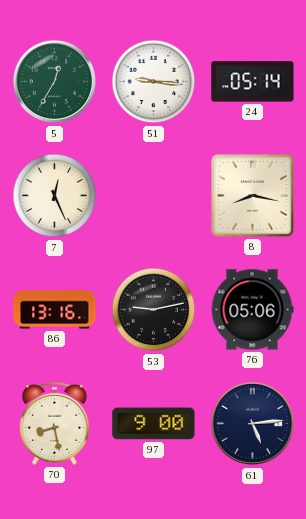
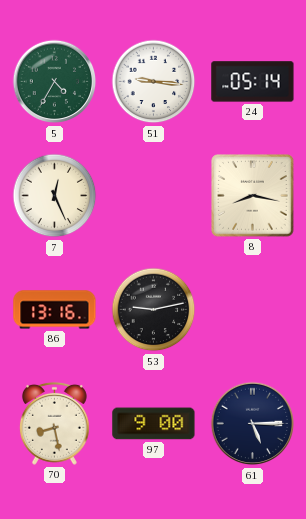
5: 12:35 -> 4:35
76: 05:06 -> none
61: 5:14 -> 5:15
